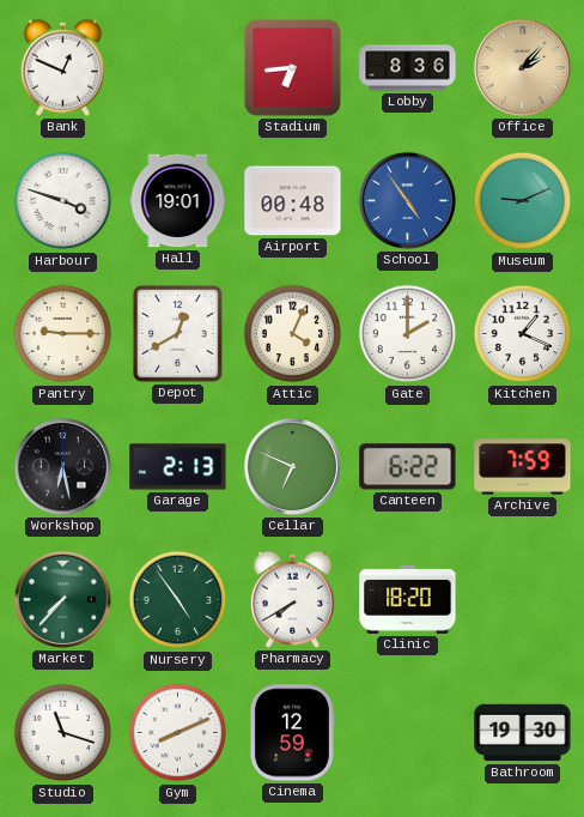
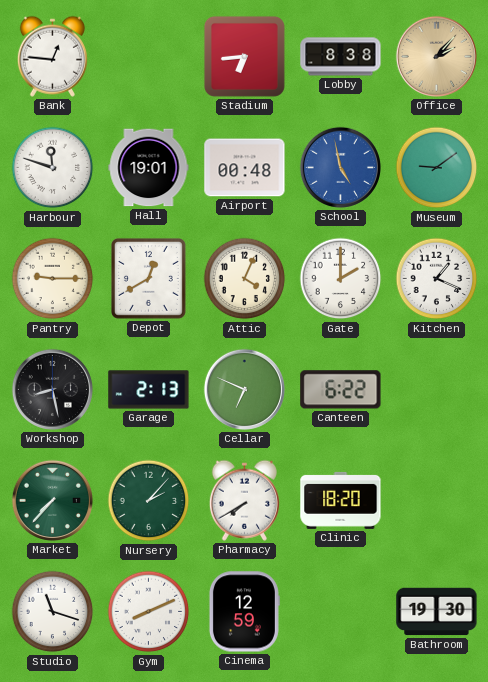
Bank: 12:49 -> 12:46
Lobby: 8:36 -> 8:38
Harbour: 3:48 -> 11:48
School: 4:54 -> 4:58
Museum: 9:11 -> 9:09
Workshop: 6:28 -> 8:28
Archive: 7:59 -> none
Nursery: 4:54 -> 2:07
